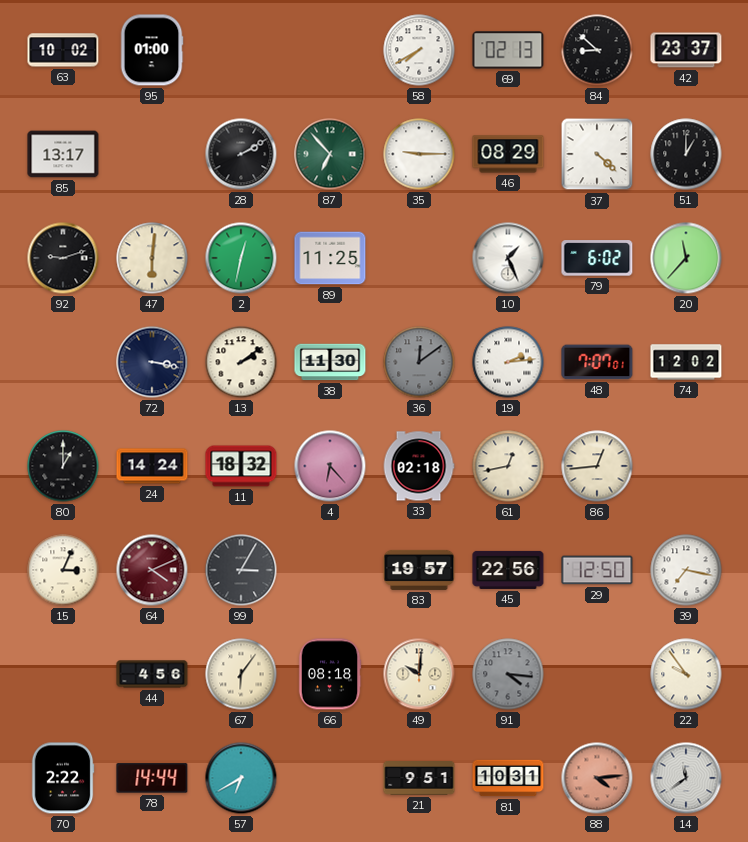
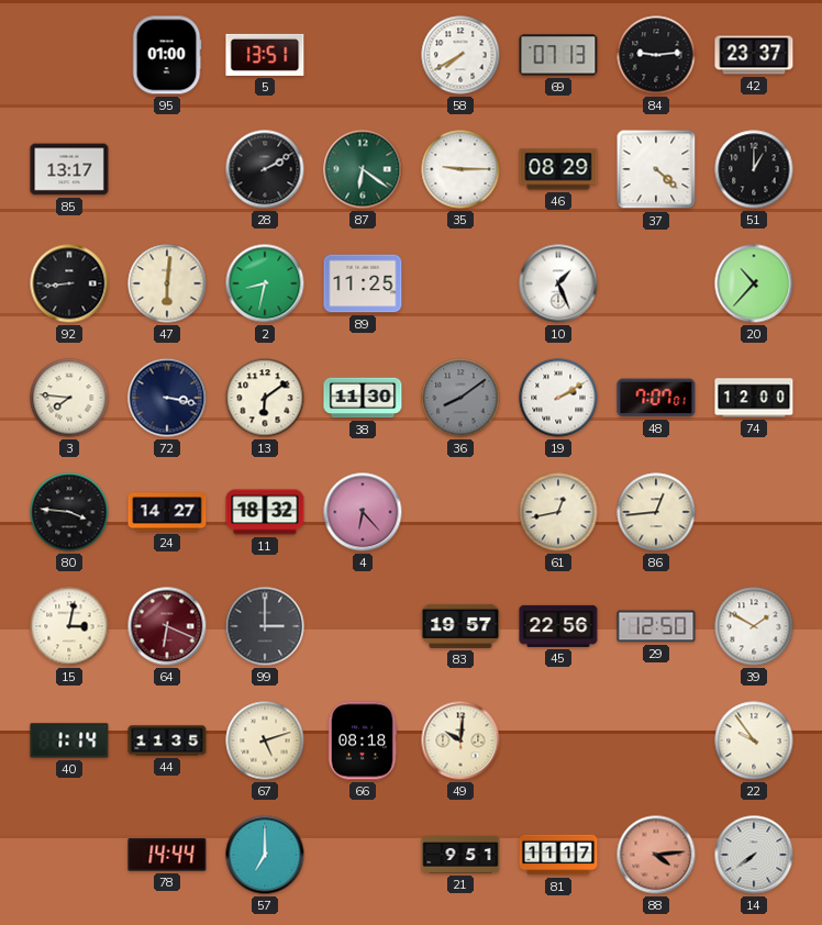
63: 10:02 -> none
5: none -> 13:51
69: 02:13 -> 07:13
84: 8:52 -> 9:14
87: 6:53 -> 6:21
92: 9:12 -> 8:44
2: 12:32 -> 8:32
79: 6:02 -> none
20: 11:37 -> 10:37
3: none -> 7:46
13: 2:09 -> 6:09
36: 12:09 -> 8:09
19: 2:14 -> 2:10
74: 12:02 -> 12:00
80: 1:00 -> 3:46
24: 14:24 -> 14:27
33: 02:18 -> none
15: 3:04 -> 3:02
64: 4:11 -> 6:19
99: 3:05 -> 3:00
39: 7:17 -> 1:50
40: none -> 1:14
44: 4:56 -> 11:35
67: 6:06 -> 5:12
91: 4:16 -> none
70: 2:22 -> none
57: 6:40 -> 7:00
81: 10:31 -> 11:17
14: 11:39 -> 7:39
